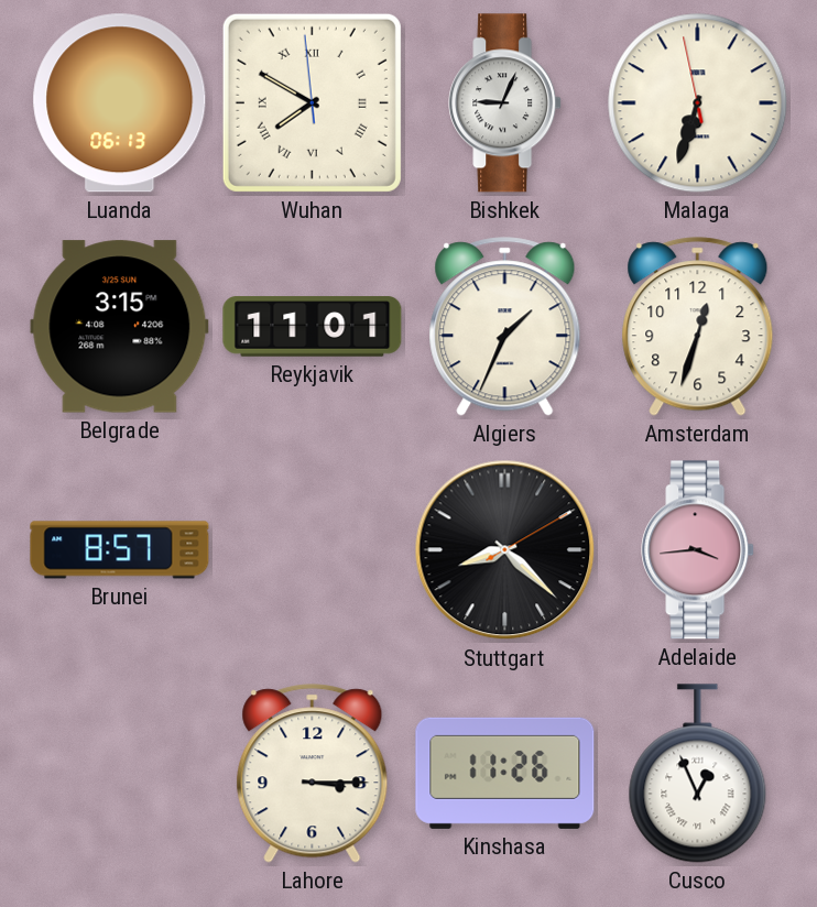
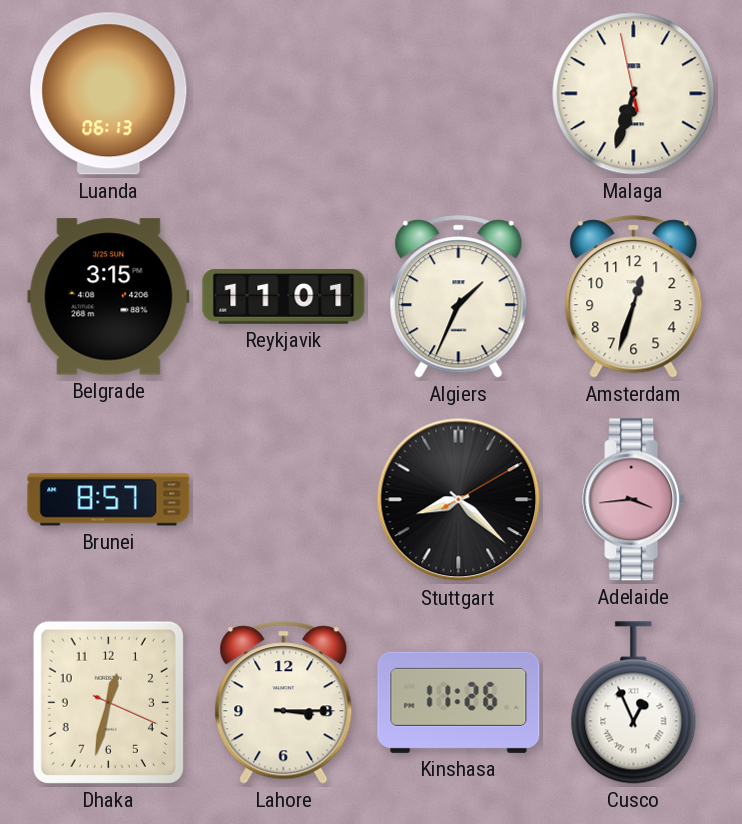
Wuhan: 7:49 -> none
Bishkek: 9:04 -> none
Dhaka: none -> 12:32
